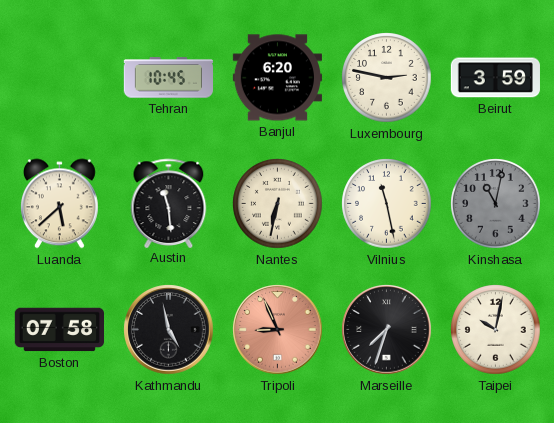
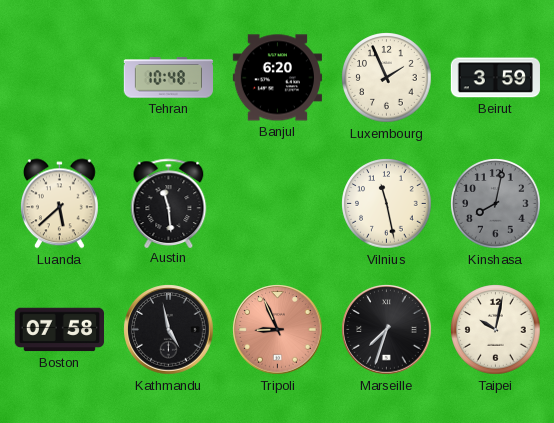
Tehran: 10:45 -> 10:48
Luxembourg: 2:47 -> 1:56
Nantes: 6:32 -> none
Kinshasa: 11:02 -> 8:02
